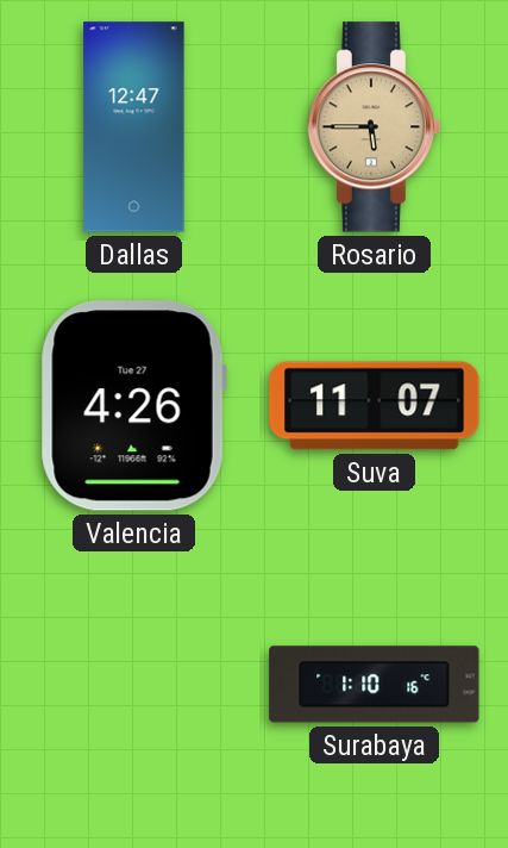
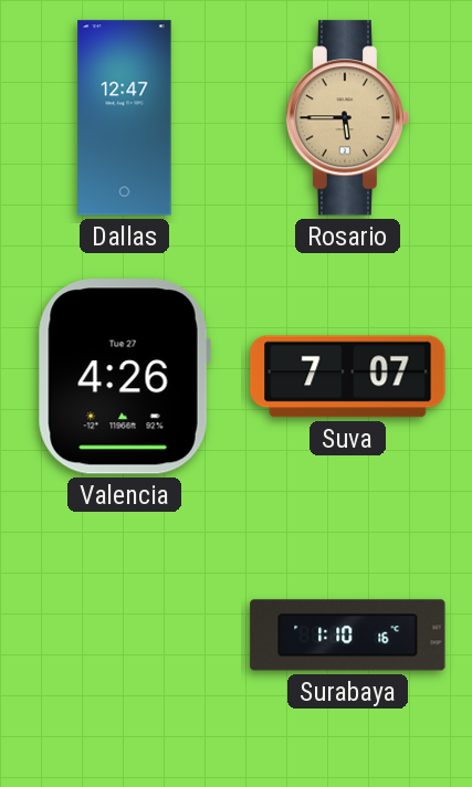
Suva: 11:07 -> 7:07
